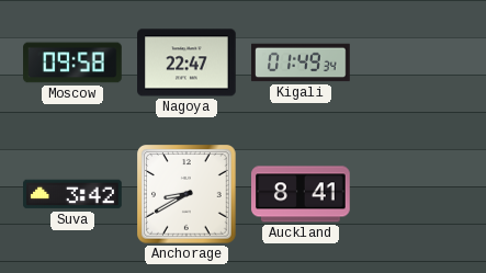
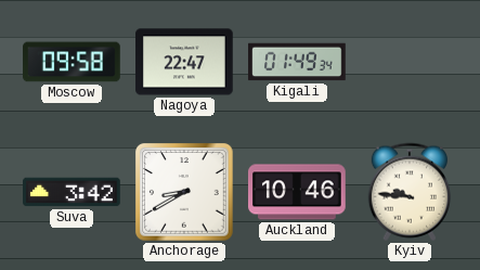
Auckland: 8:41 -> 10:46
Kyiv: none -> 9:46
